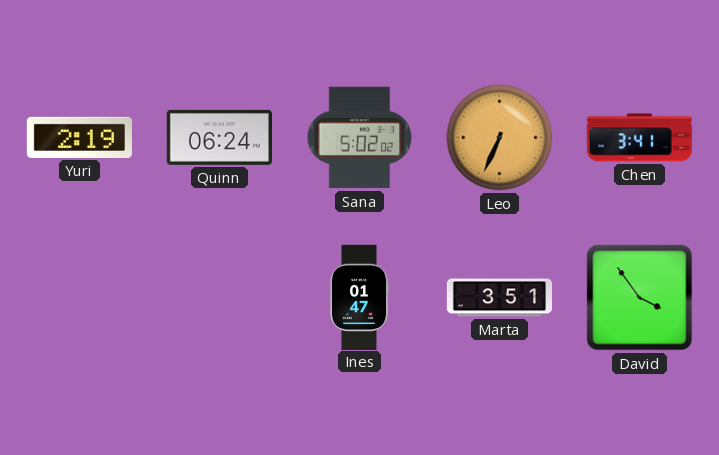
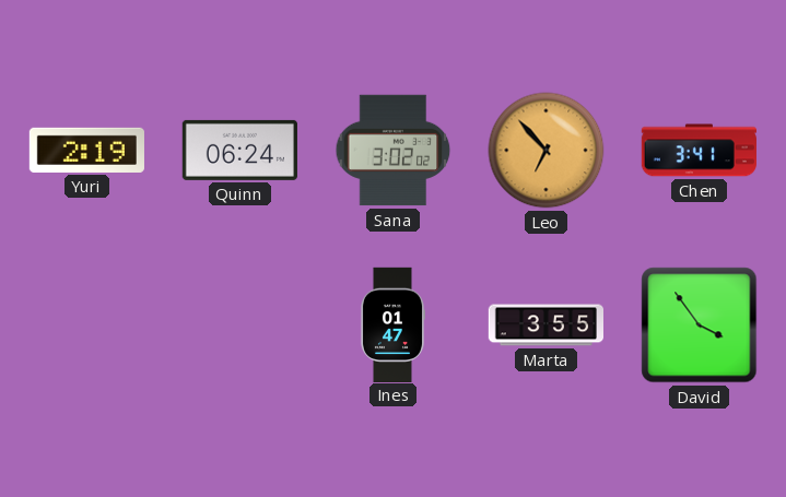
Sana: 5:02 -> 3:02
Leo: 6:34 -> 6:53
Marta: 3:51 -> 3:55
